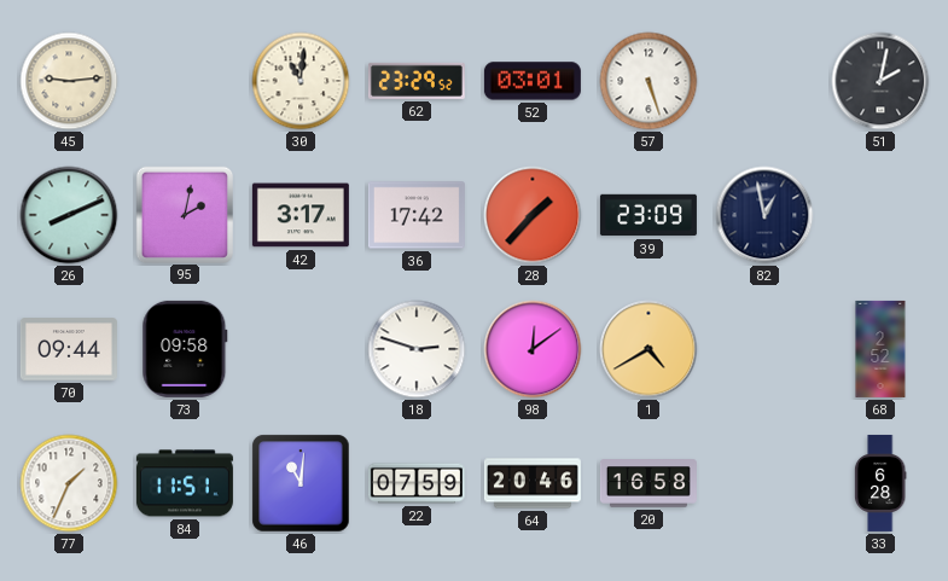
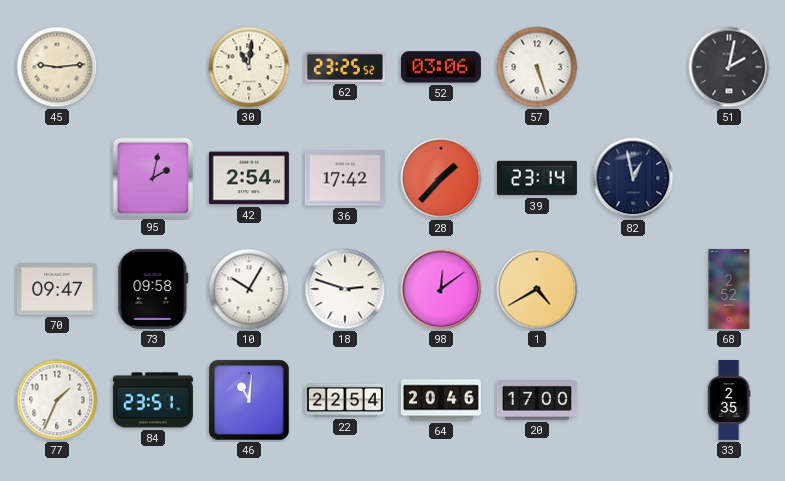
62: 23:29 -> 23:25
52: 03:01 -> 03:06
26: 8:11 -> none
42: 3:17 -> 2:54
39: 23:09 -> 23:14
70: 09:44 -> 09:47
10: none -> 10:05
84: 11:51 -> 23:51
22: 07:59 -> 22:54
20: 16:58 -> 17:00
33: 6:28 -> 2:35
